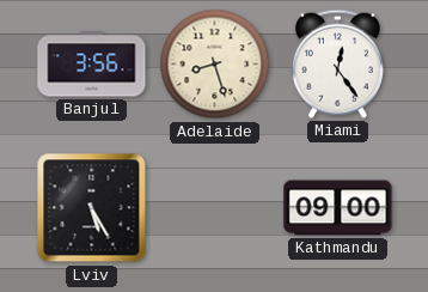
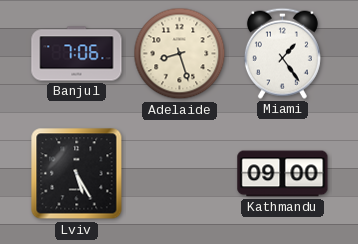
Banjul: 3:56 -> 7:06
Miami: 12:24 -> 1:24
